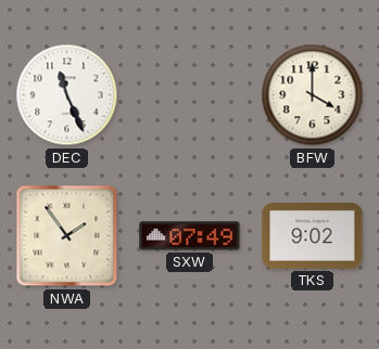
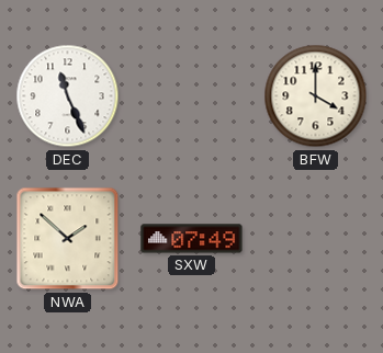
NWA: 1:54 -> 1:52
TKS: 9:02 -> none
